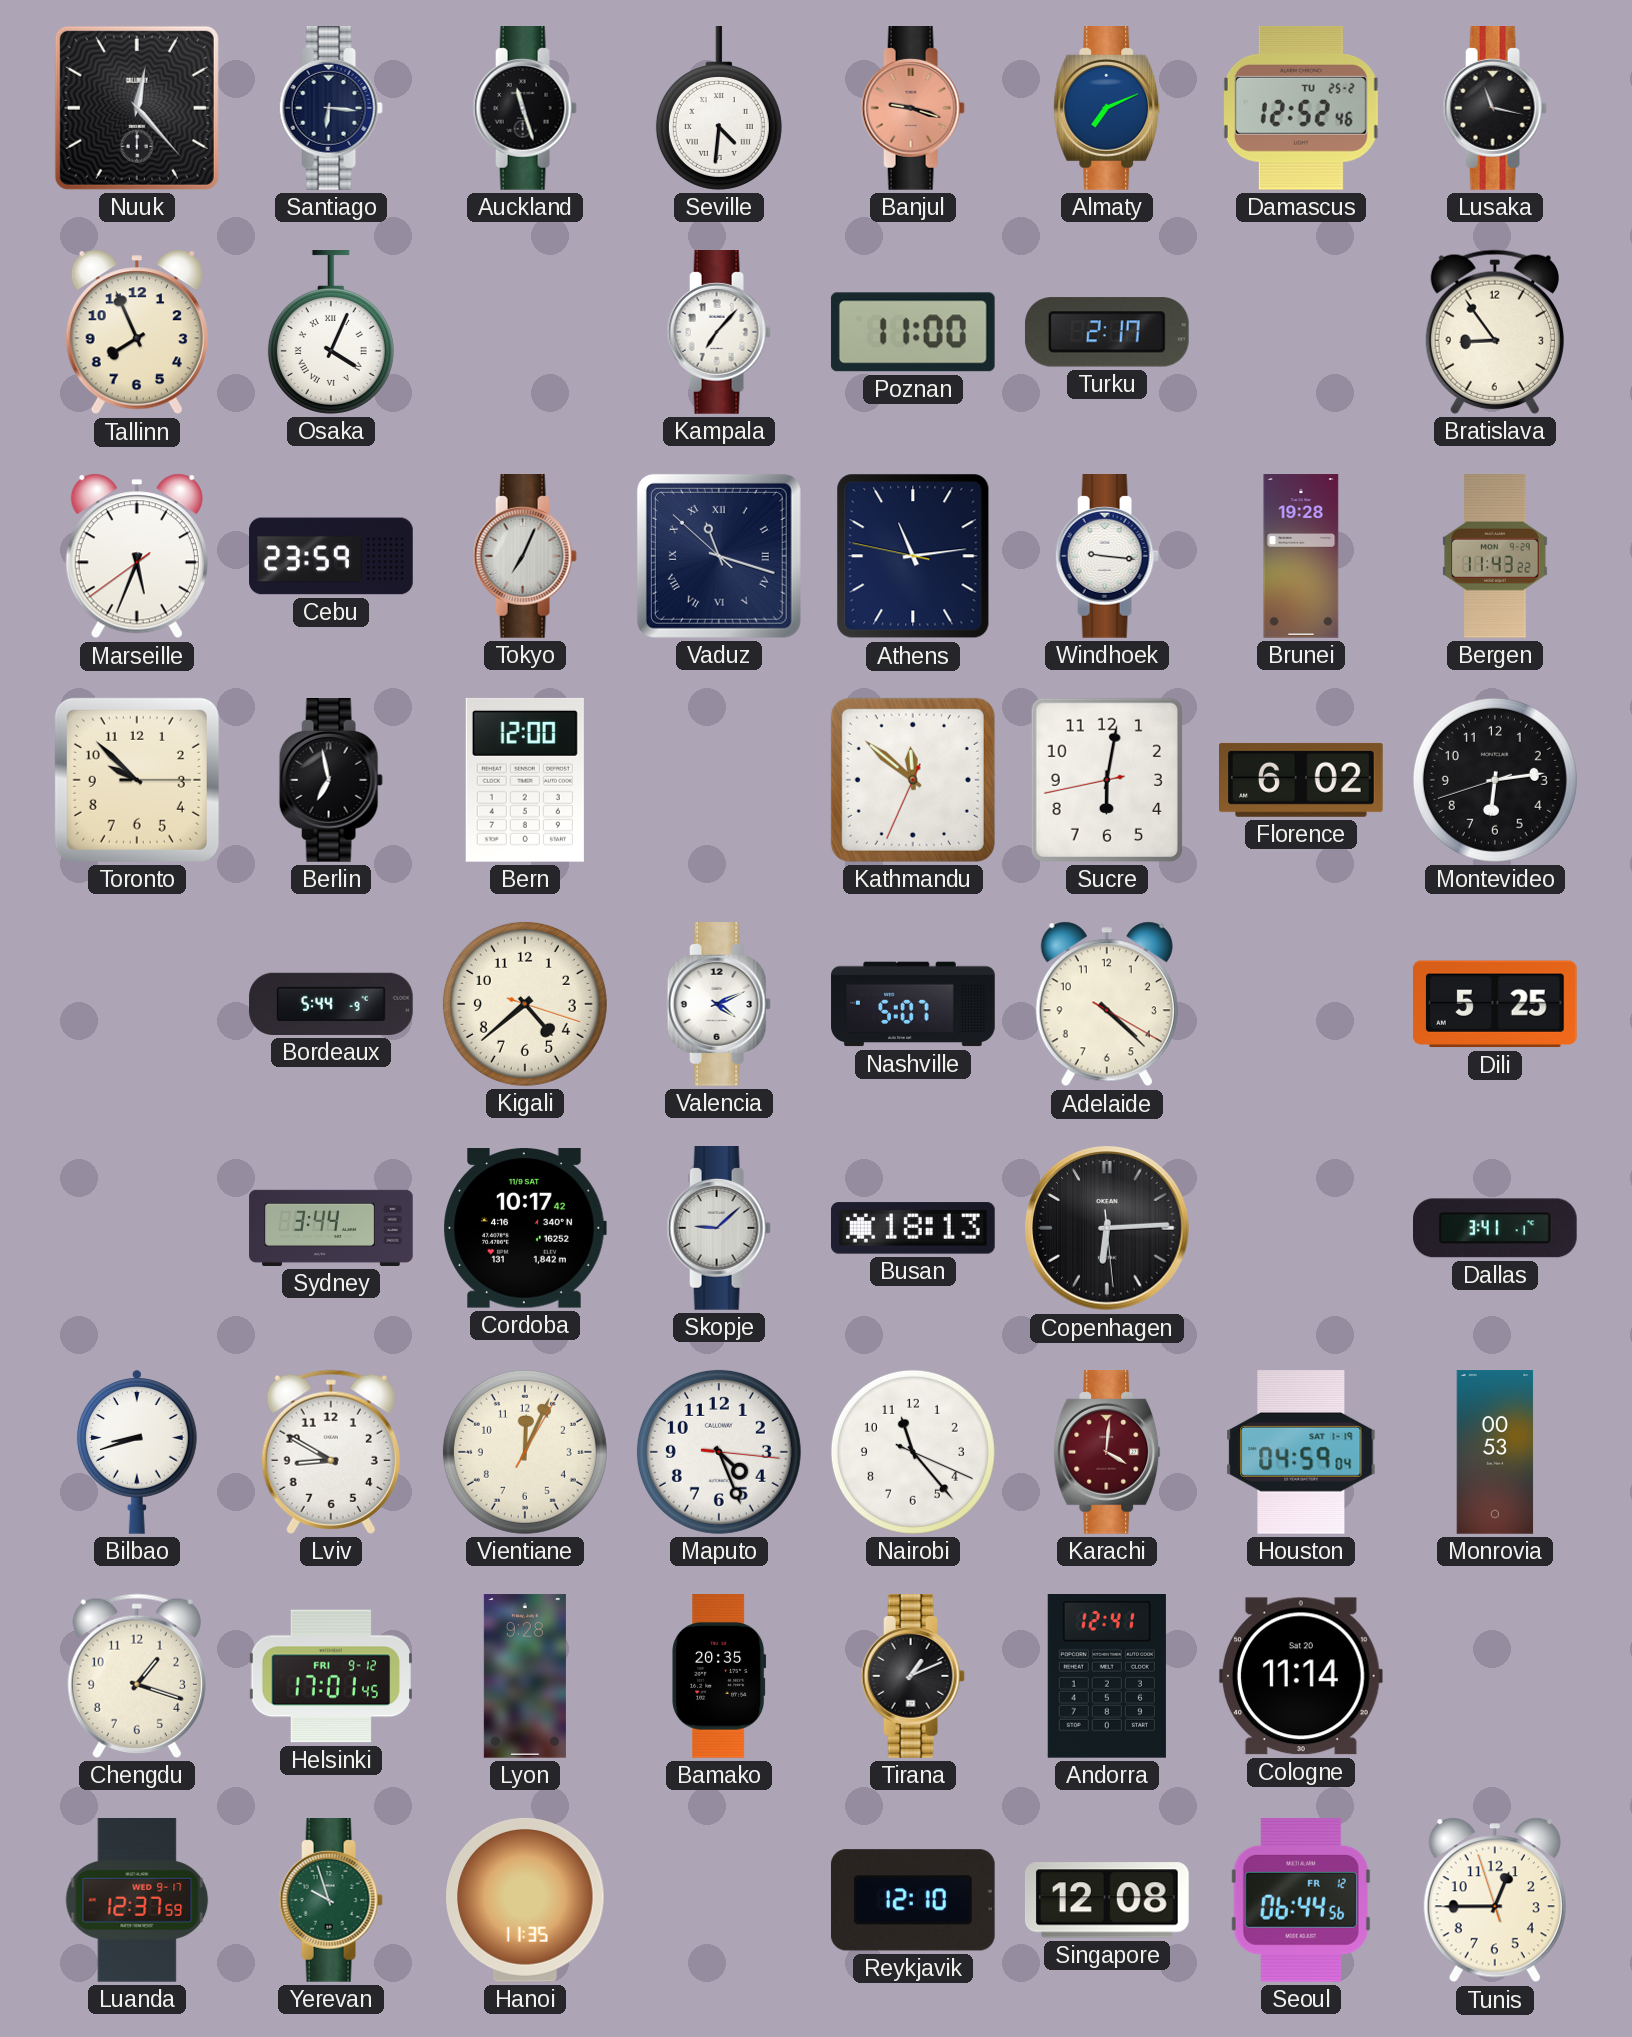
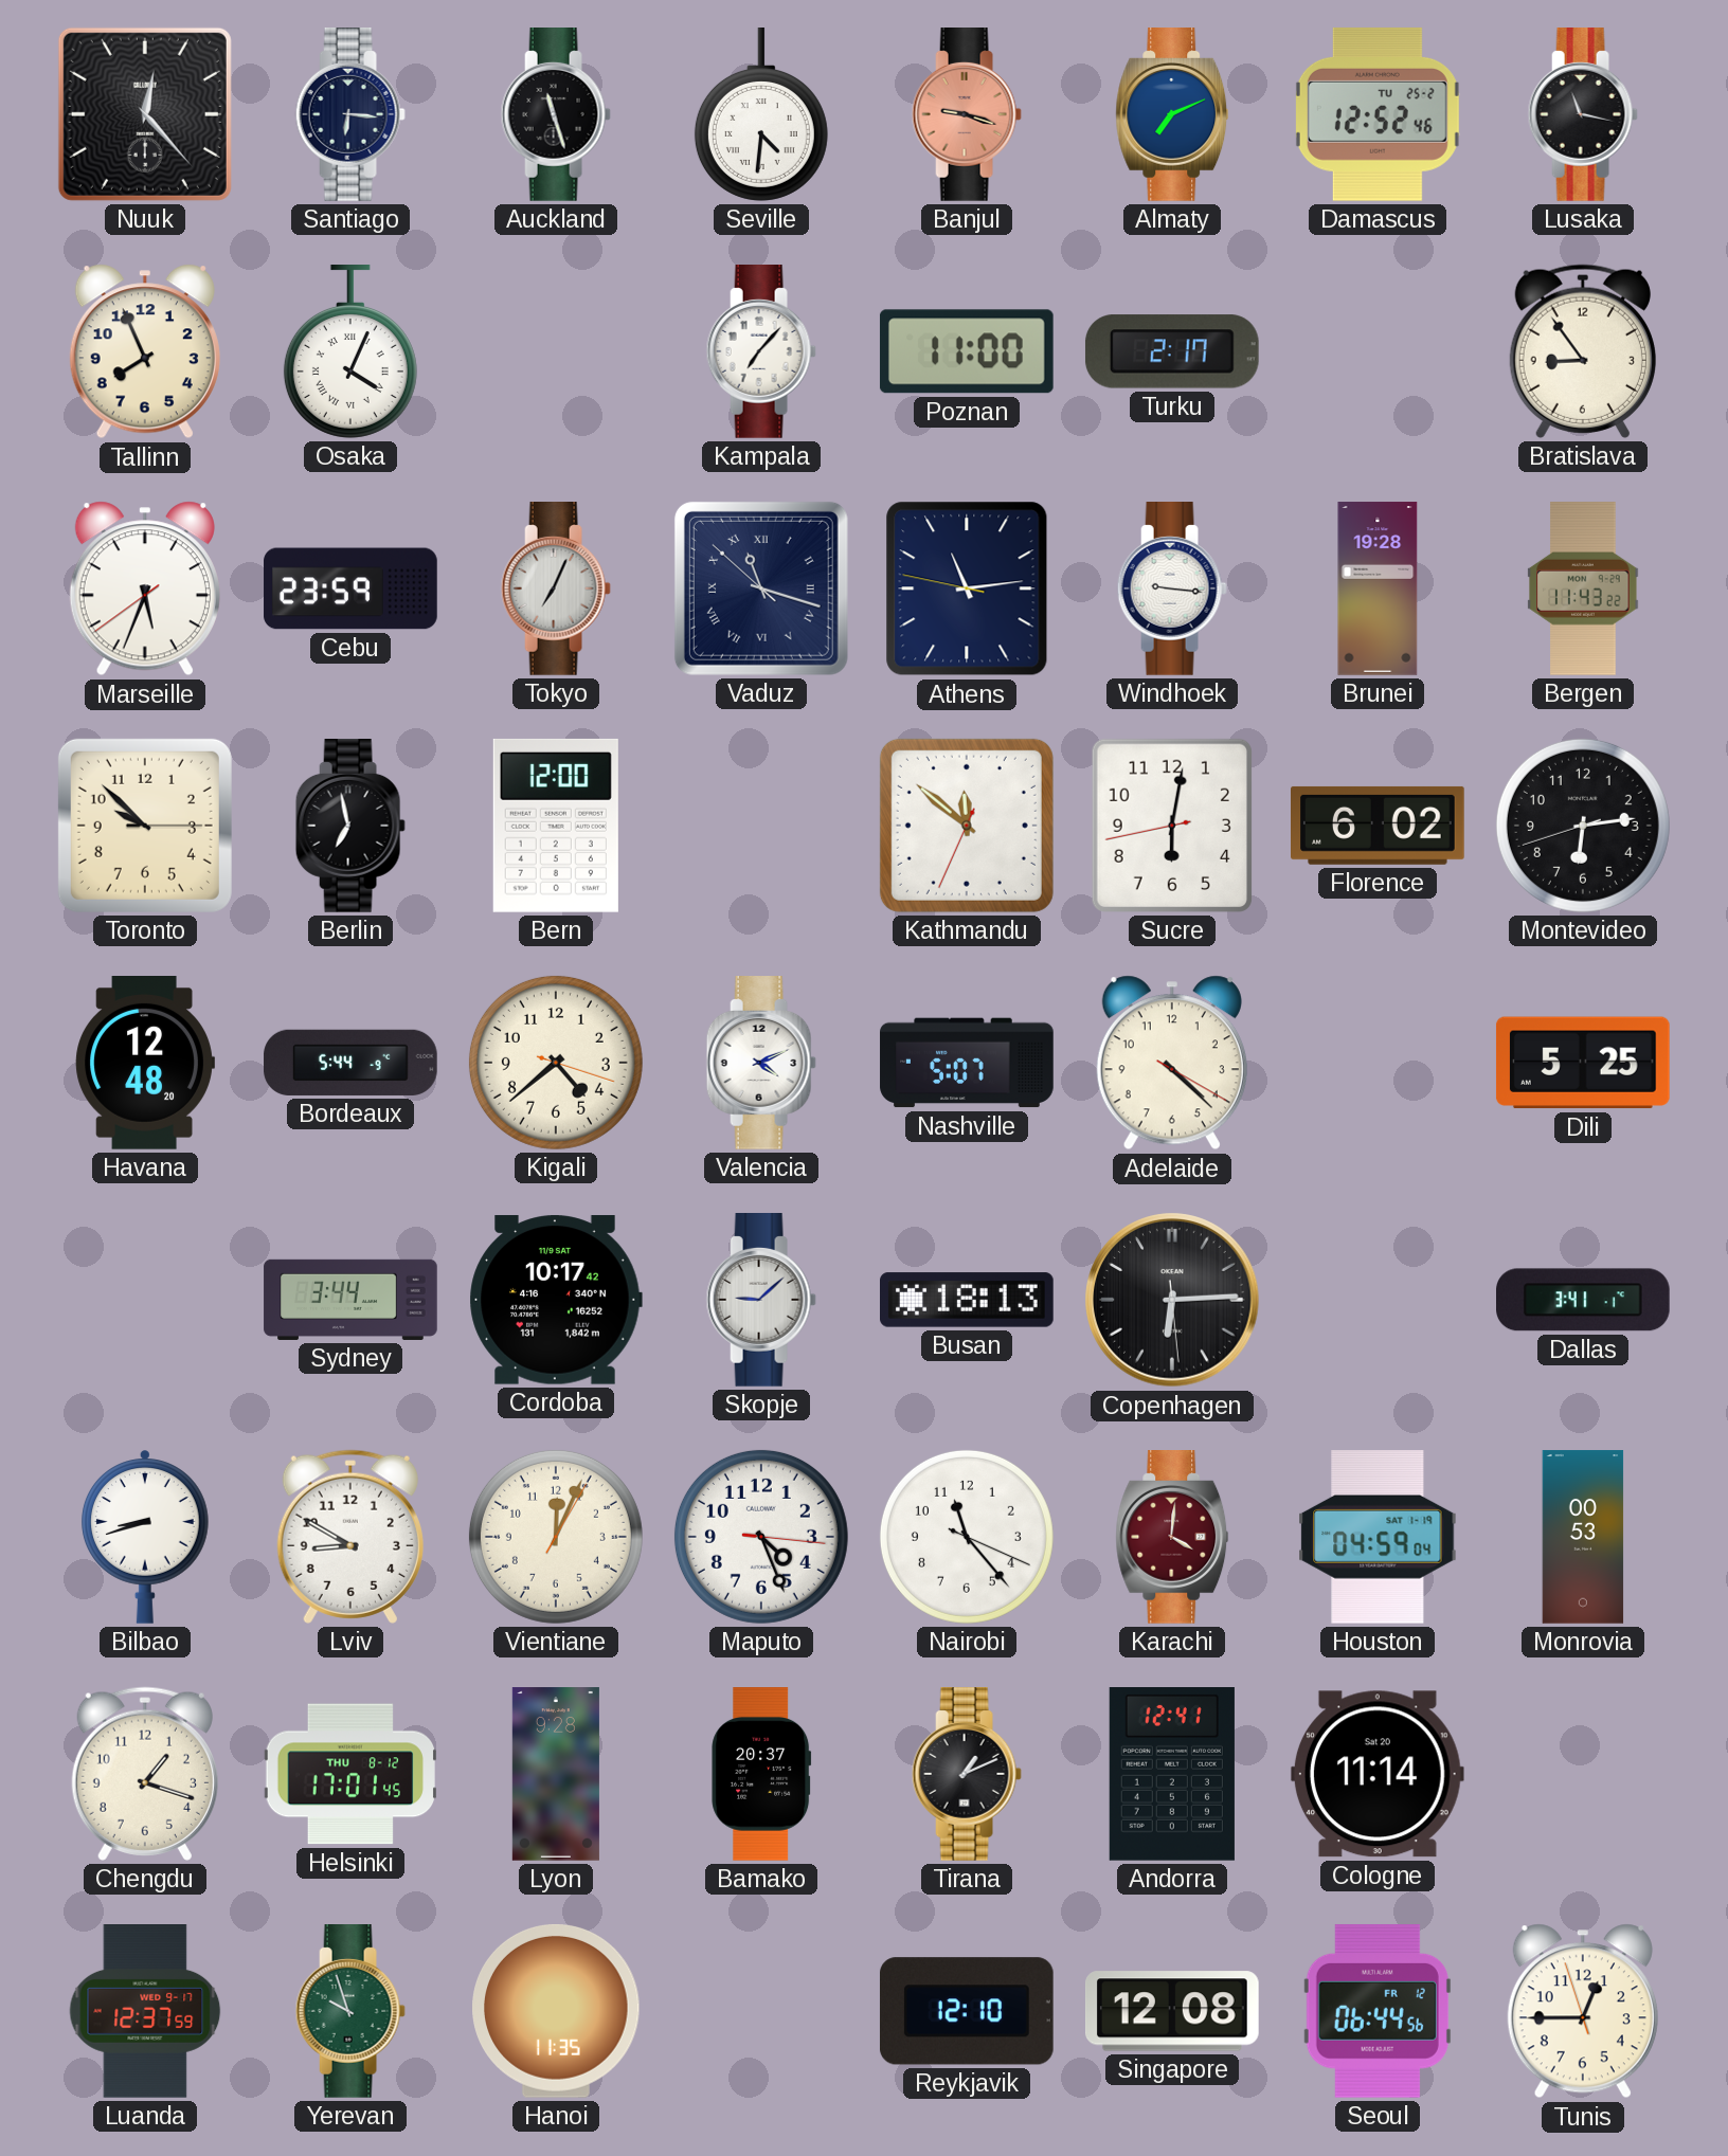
Havana: none -> 12:48
Helsinki date: FRI 9-12 -> THU 8-12
Bamako: 20:35 -> 20:37
